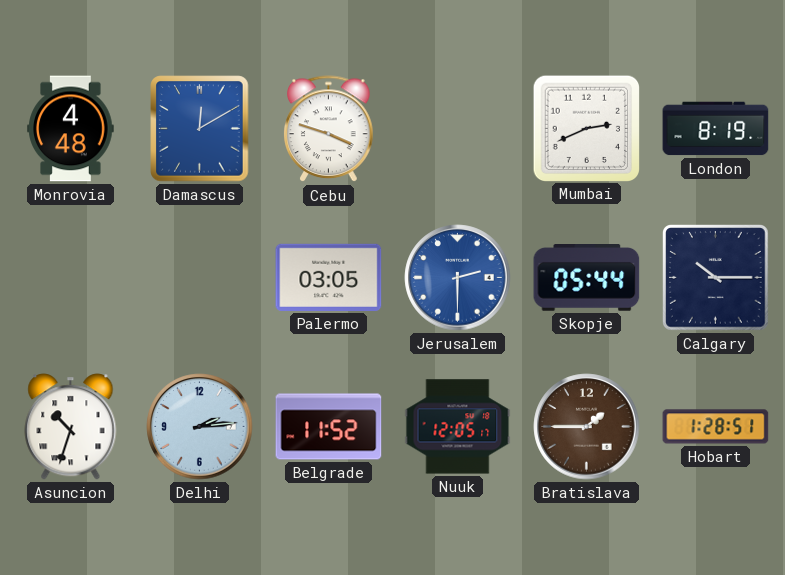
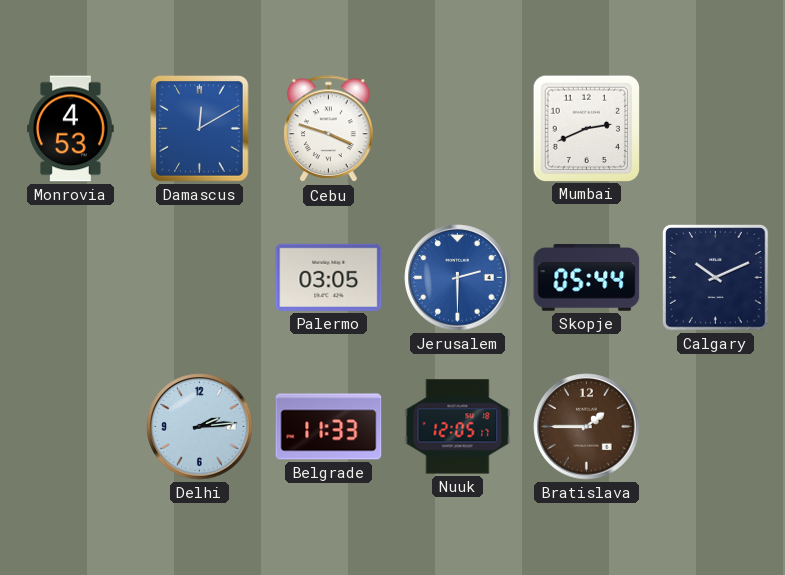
Monrovia: 4:48 -> 4:53
London: 8:19 -> none
Calgary: 10:15 -> 10:11
Asuncion: 10:33 -> none
Belgrade: 11:52 -> 11:33
Hobart: 1:28 -> none
